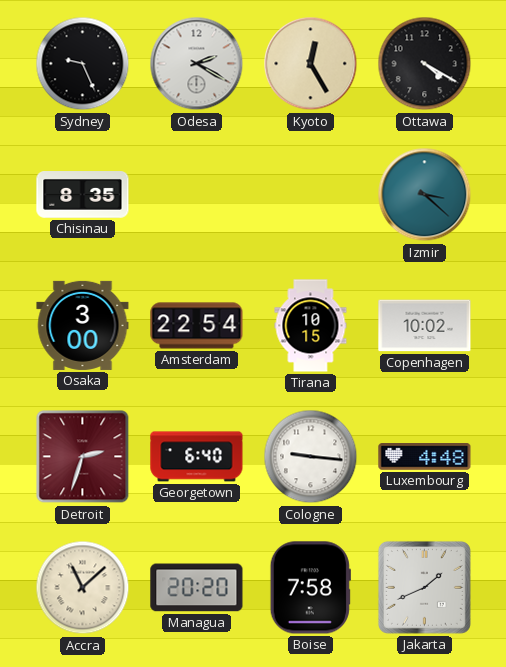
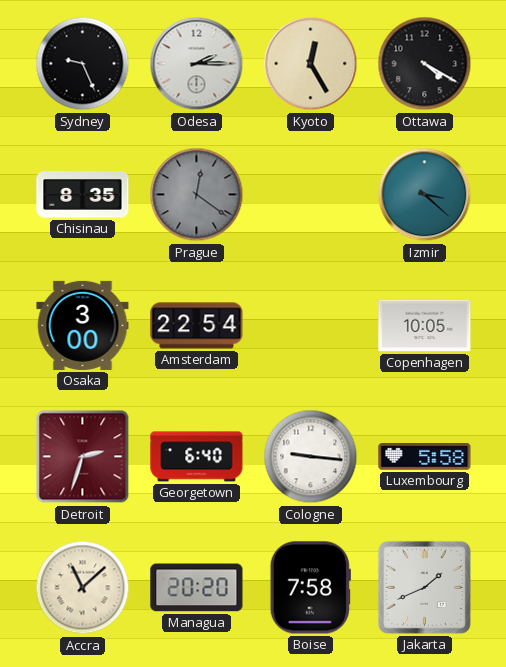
Odesa: 2:20 -> 2:15
Prague: none -> 12:21
Tirana: 10:15 -> none
Copenhagen: 10:02 -> 10:05
Luxembourg: 4:48 -> 5:58
